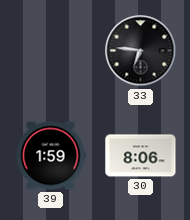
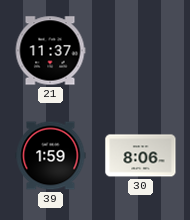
21: none -> 11:37
33: 6:46 -> none
